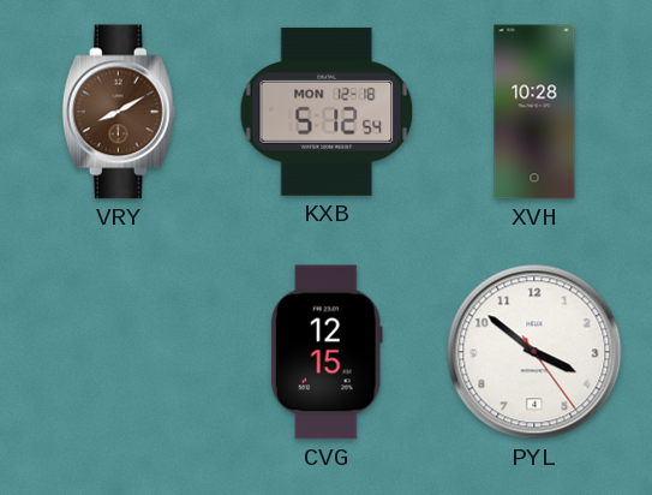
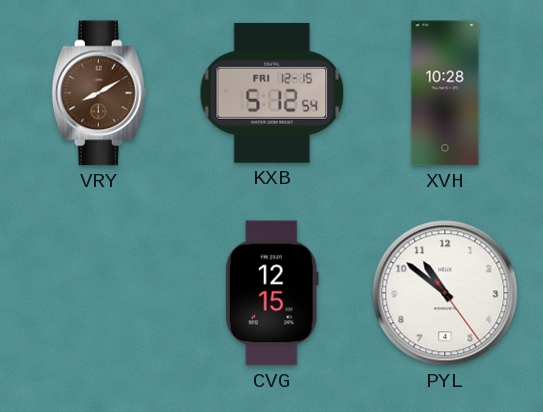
KXB date: MON 12-18 -> FRI 12-15
PYL: 3:51 -> 10:51
